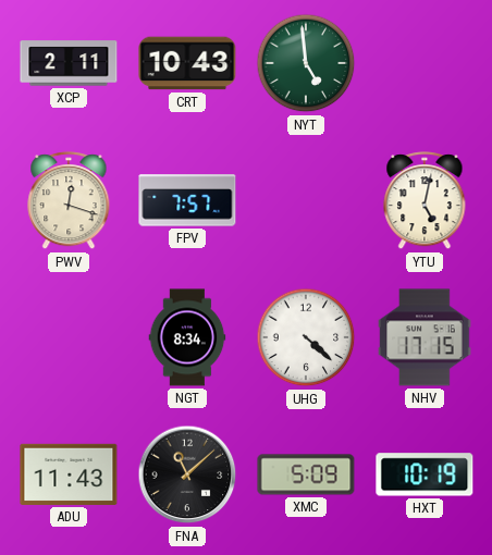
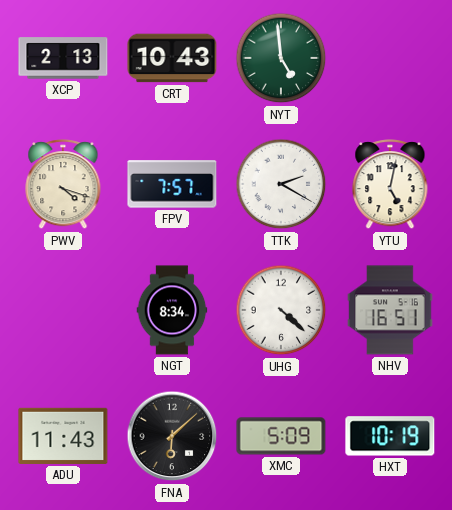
XCP: 2:11 -> 2:13
PWV: 12:18 -> 4:18
TTK: none -> 2:20
NHV: 17:15 -> 16:51
FNA: 11:08 -> 6:08
